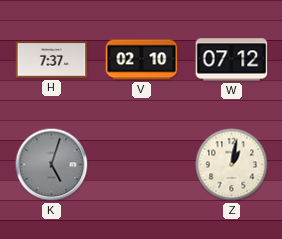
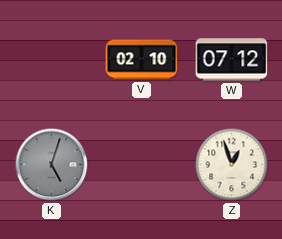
H: 7:37 -> none
Z: 1:02 -> 12:57
